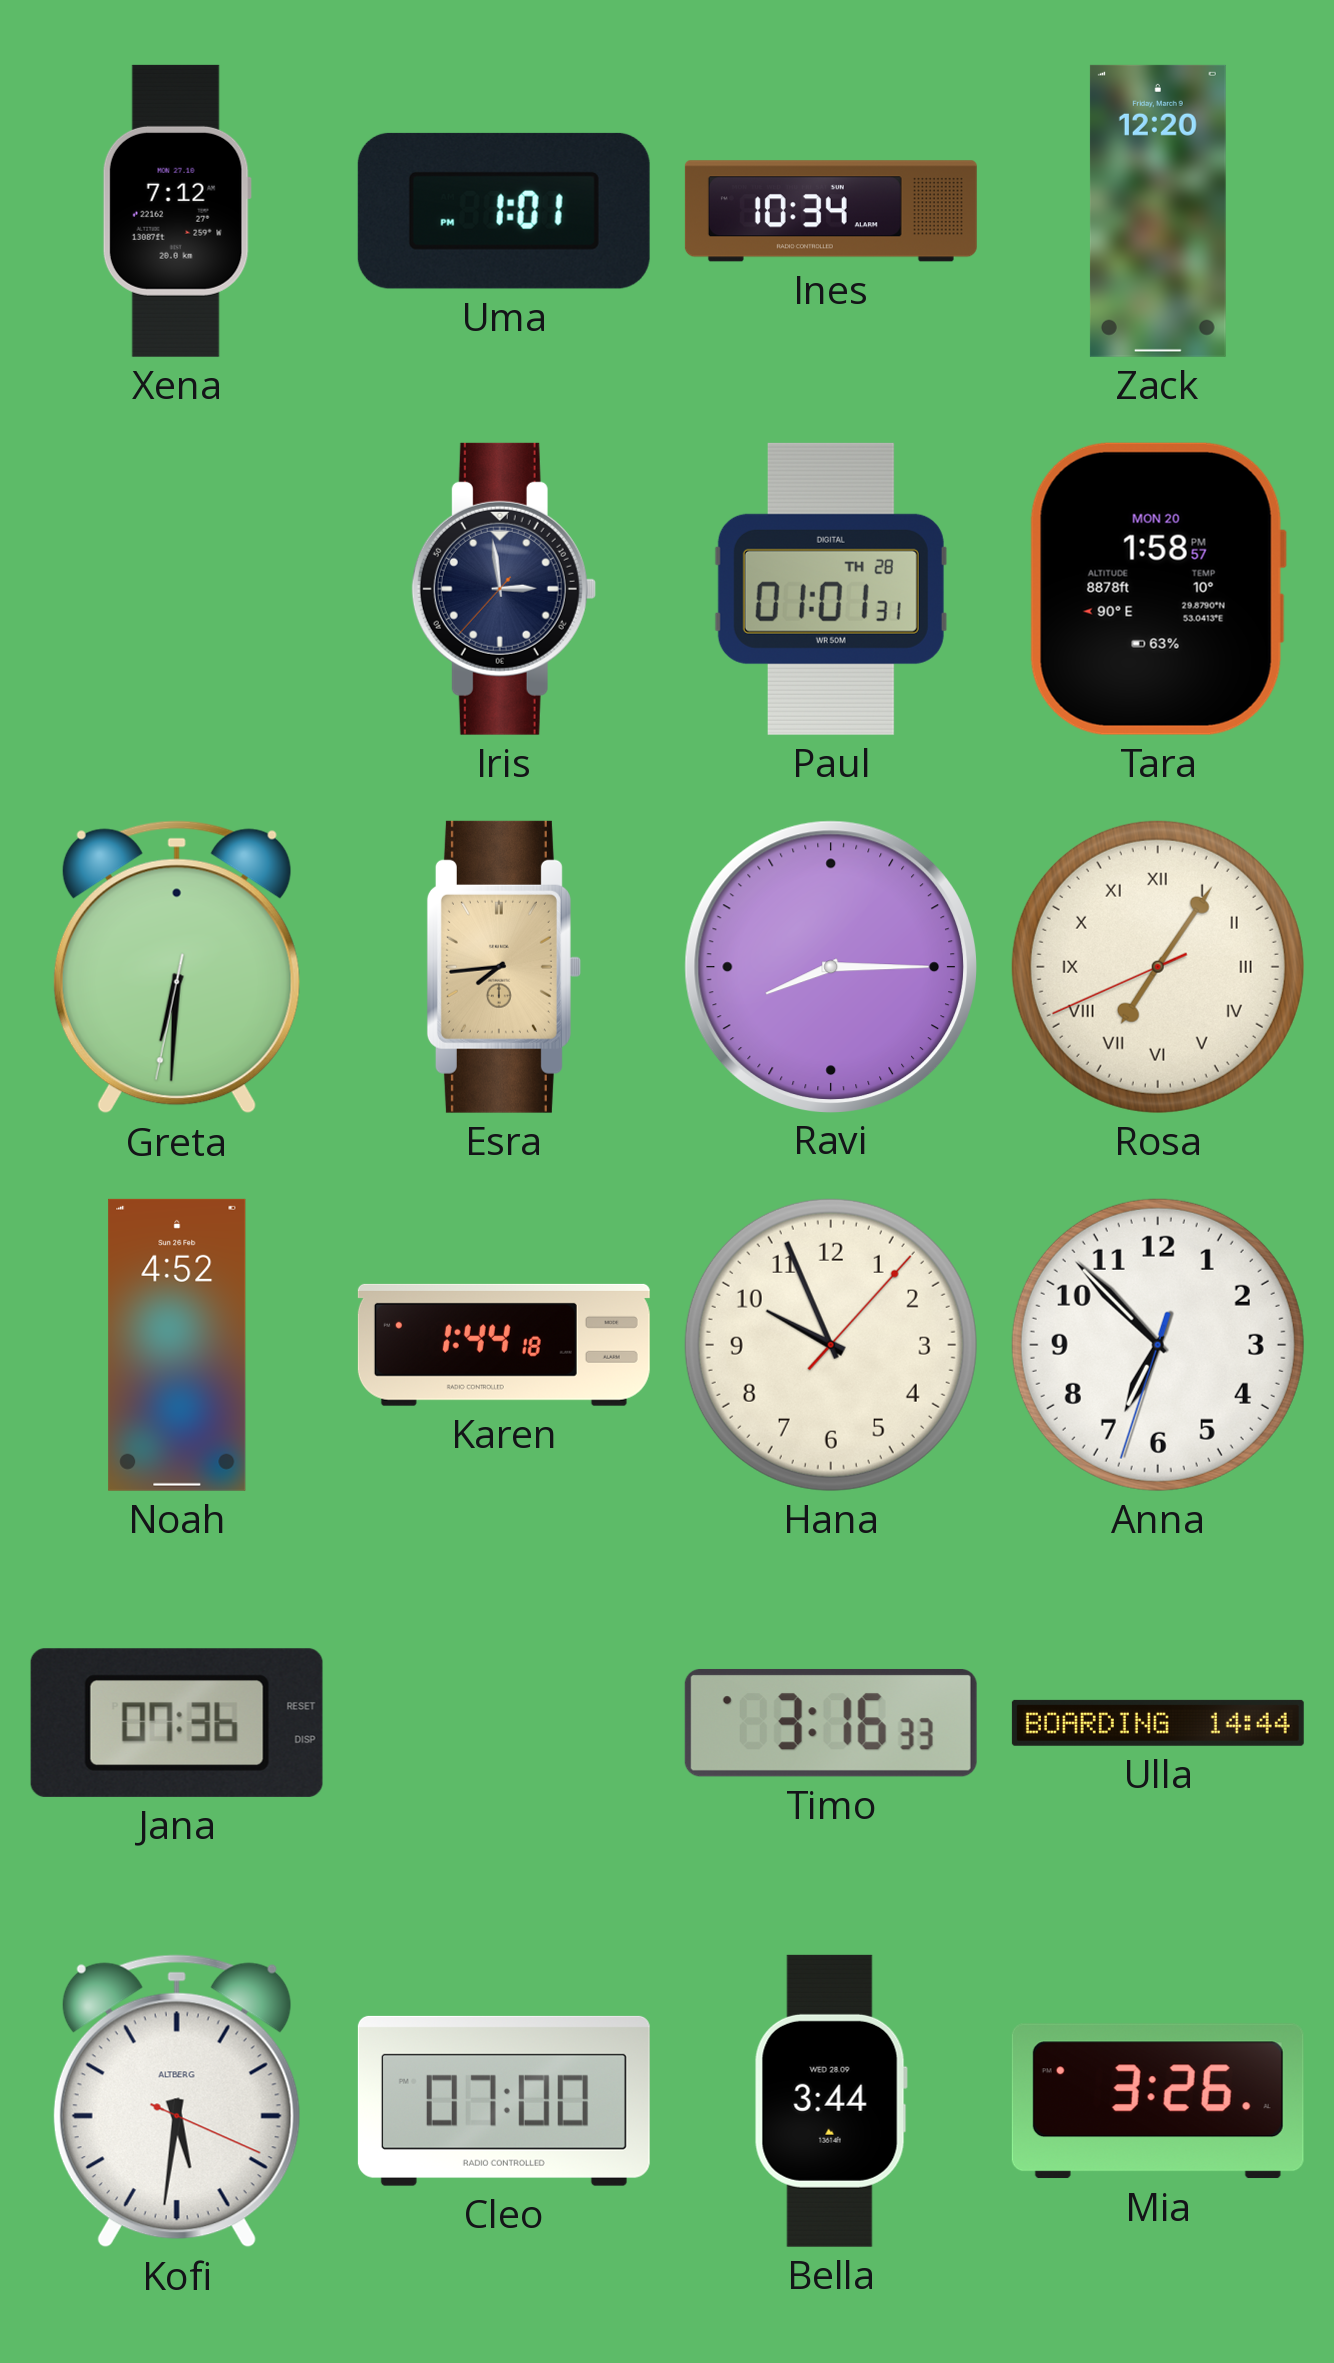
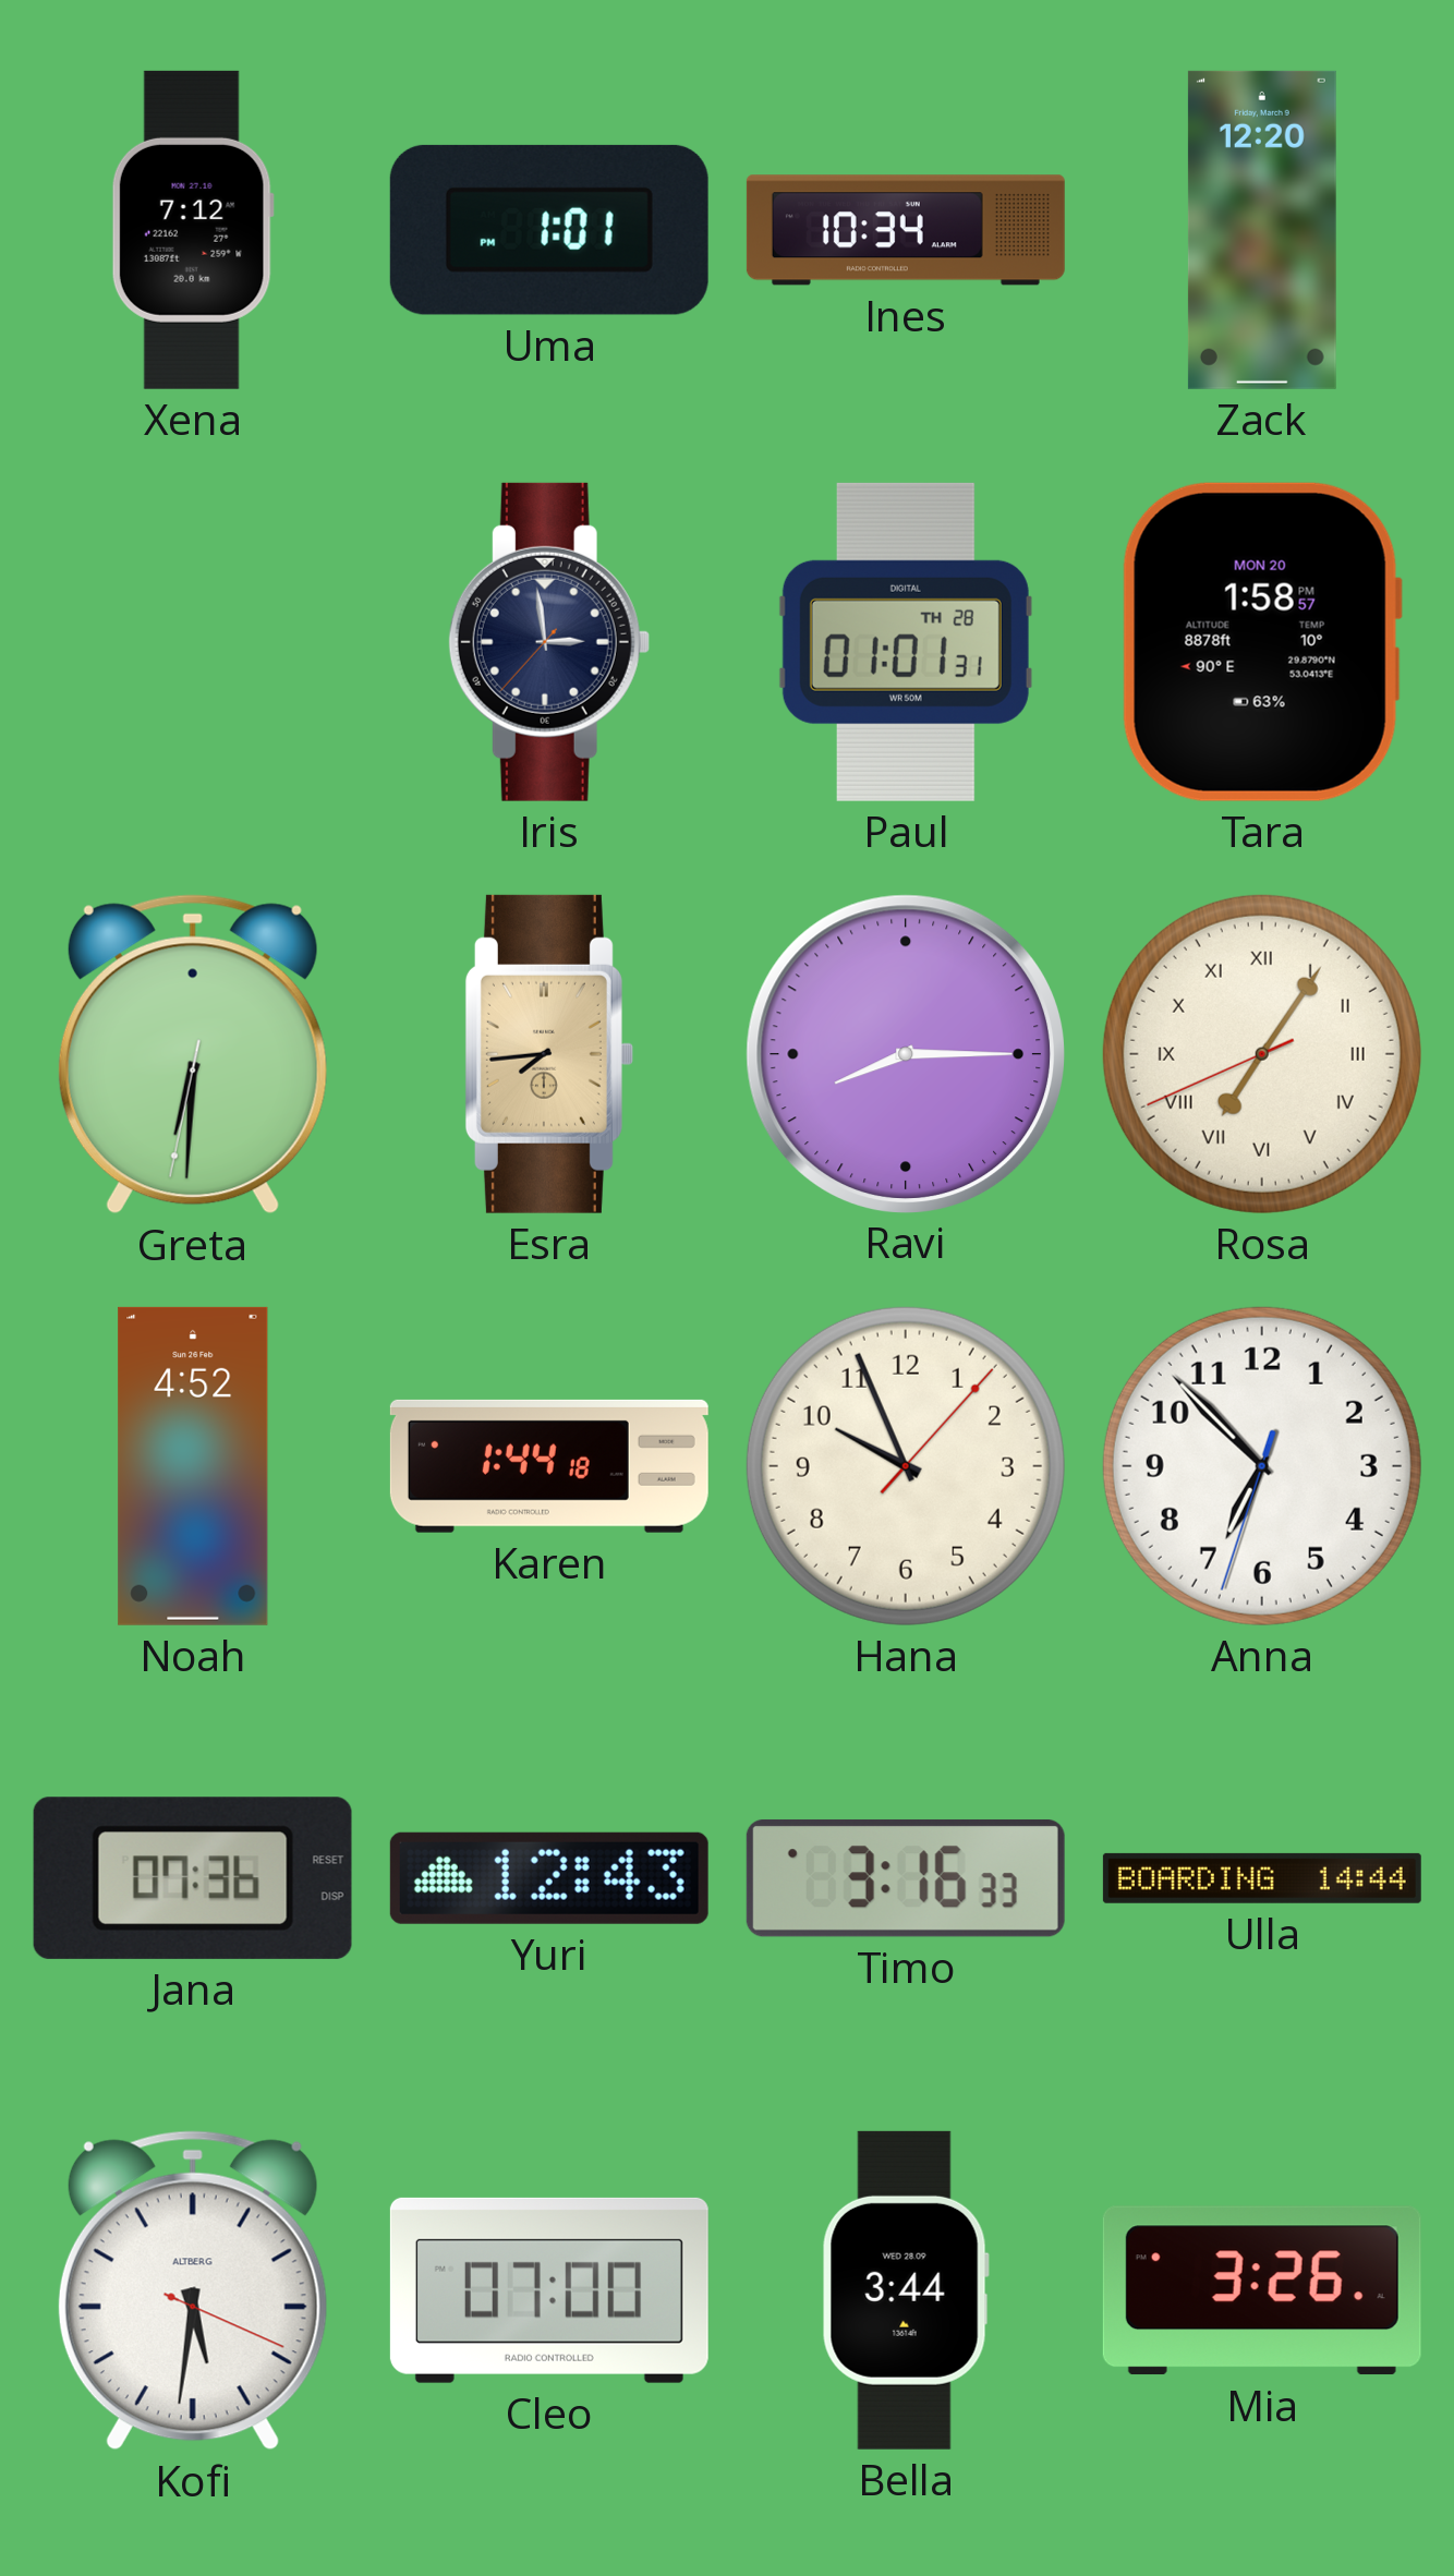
Yuri: none -> 12:43
